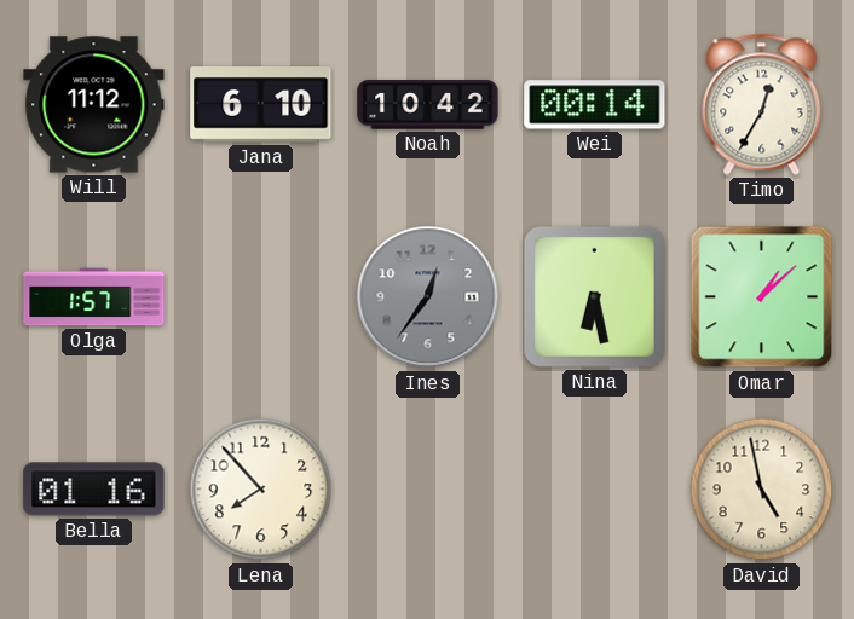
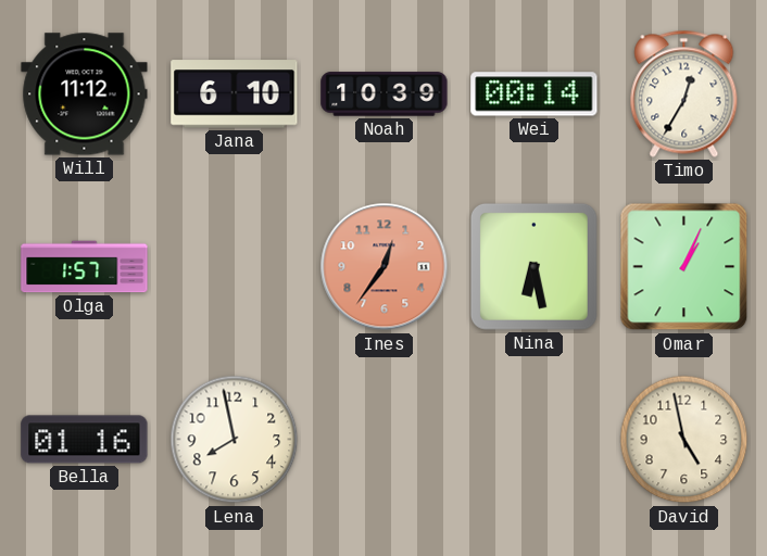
Noah: 10:42 -> 10:39
Ines dial: grey -> salmon
Omar: 1:08 -> 1:04
Lena: 7:53 -> 7:58
